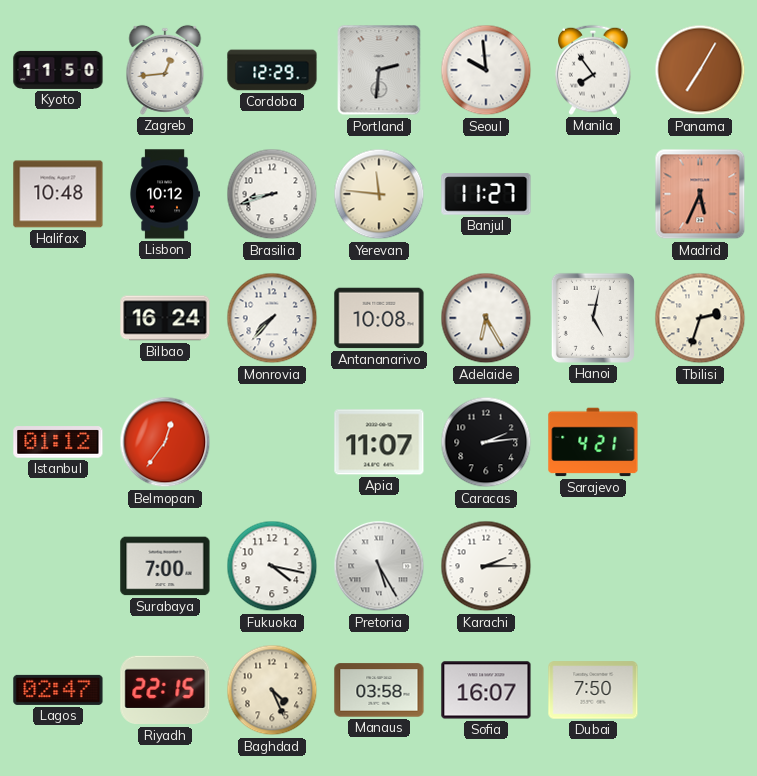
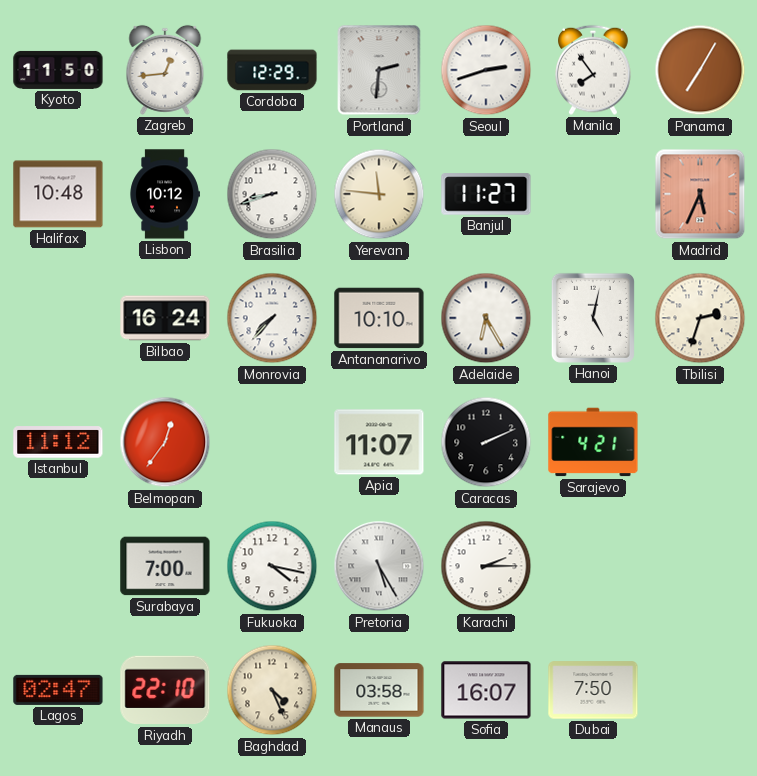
Seoul: 9:59 -> 2:42
Antananarivo: 10:08 -> 10:10
Istanbul: 01:12 -> 11:12
Caracas: 2:14 -> 2:11
Riyadh: 22:15 -> 22:10
